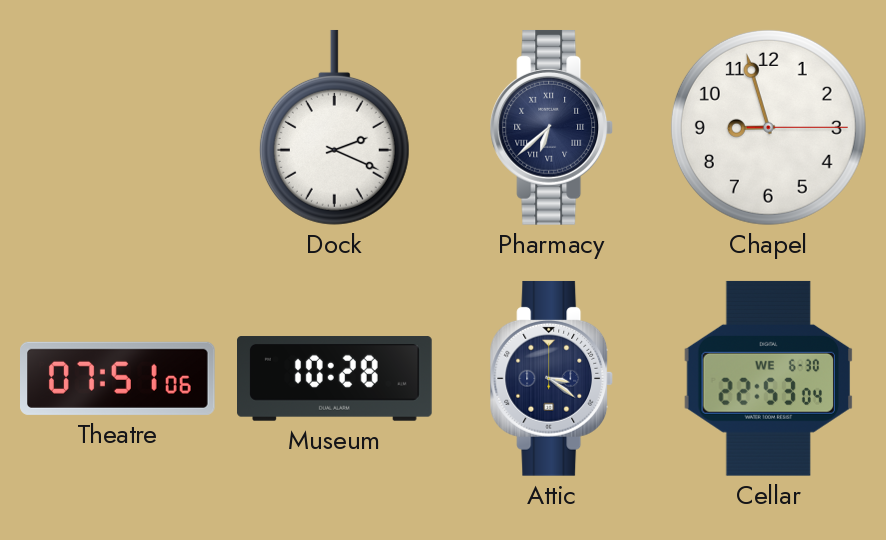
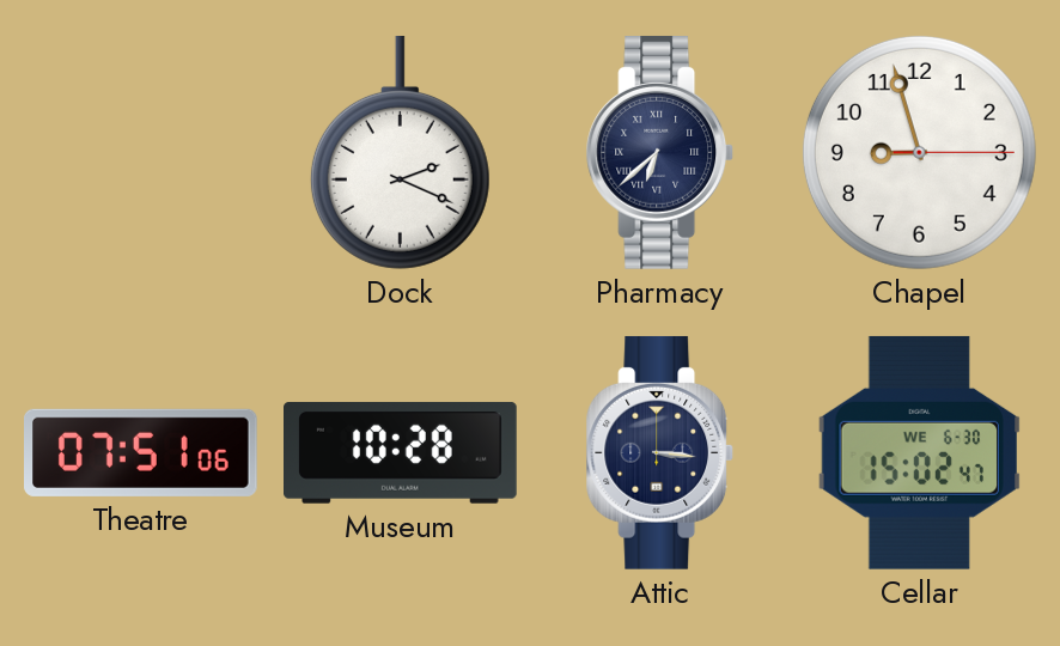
Attic: 3:21 -> 3:16
Cellar: 22:53 -> 15:02
